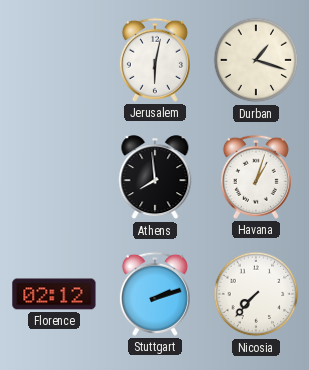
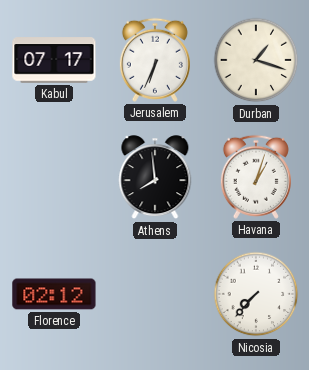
Kabul: none -> 07:17
Jerusalem: 6:02 -> 6:34
Stuttgart: 2:12 -> none
